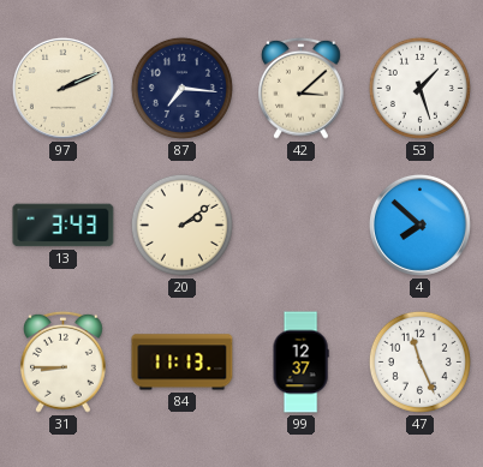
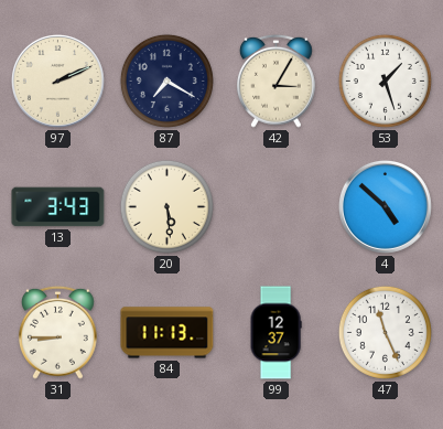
87: 7:16 -> 7:20
42: 3:08 -> 3:05
20: 2:09 -> 5:29
4: 7:52 -> 4:52
